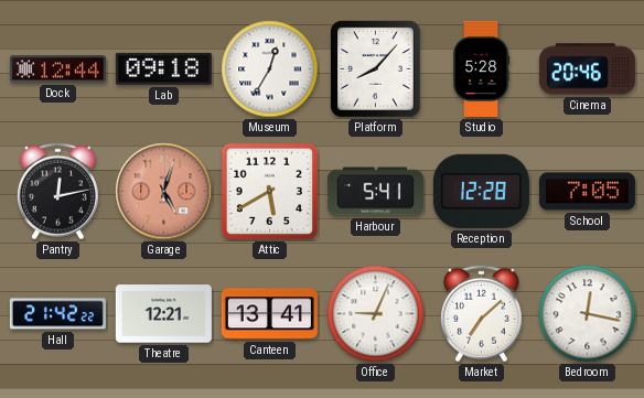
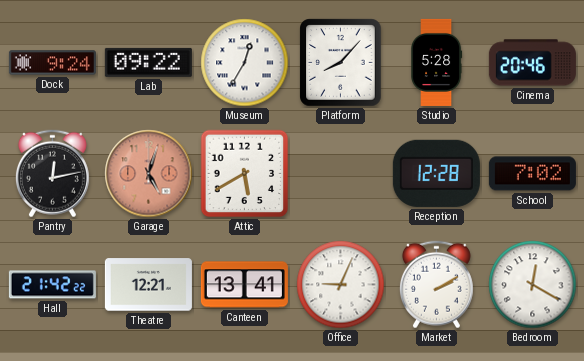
Dock: 12:44 -> 9:24
Lab: 09:18 -> 09:22
Harbour: 5:41 -> none
School: 7:05 -> 7:02
Market: 7:08 -> 2:10
Bedroom: 12:17 -> 12:20
